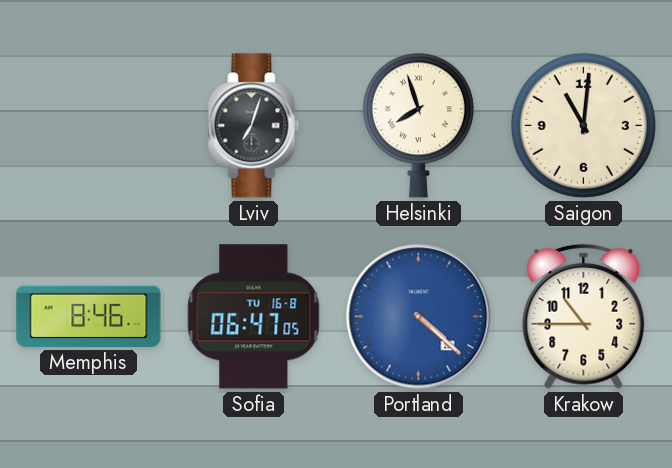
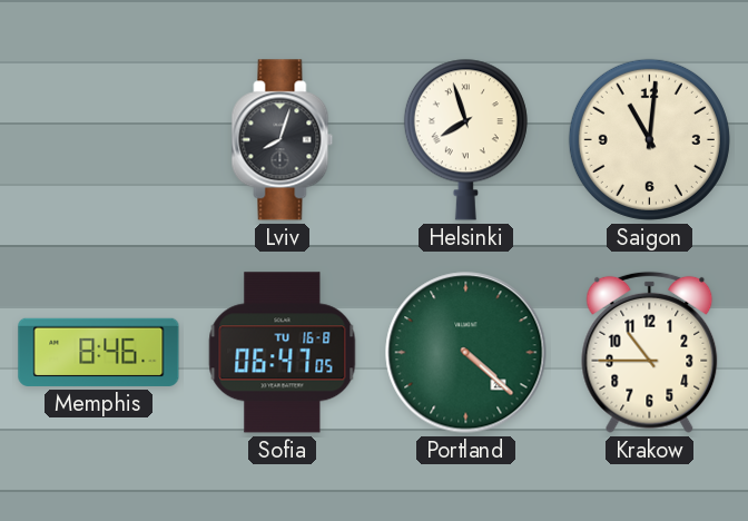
Lviv: 7:03 -> 8:03
Portland dial: blue -> green
